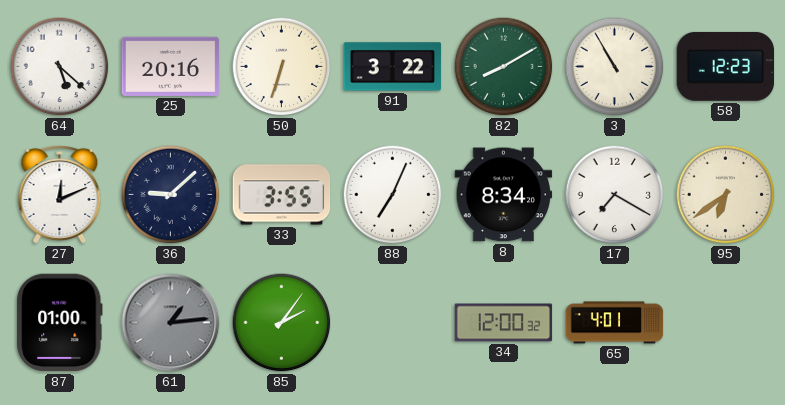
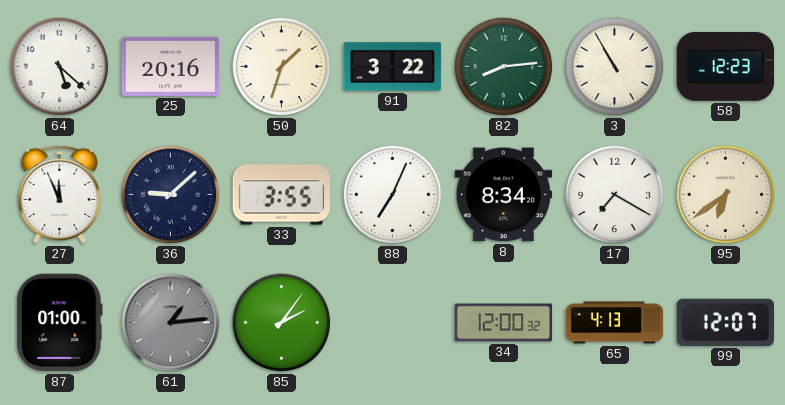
50: 6:33 -> 1:33
82: 8:10 -> 8:14
27: 12:11 -> 11:56
65: 4:01 -> 4:13
99: none -> 12:07
